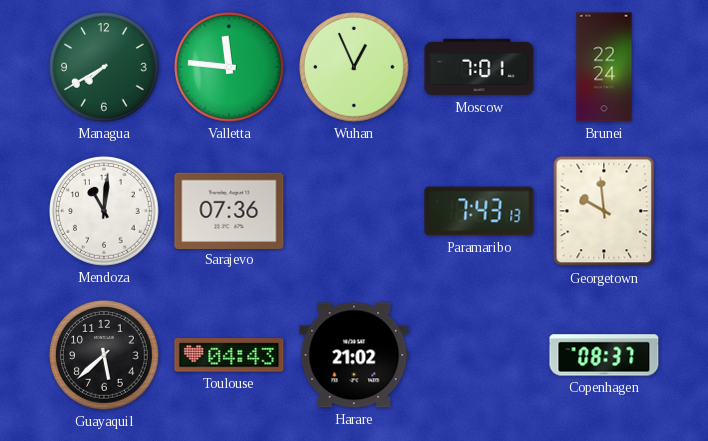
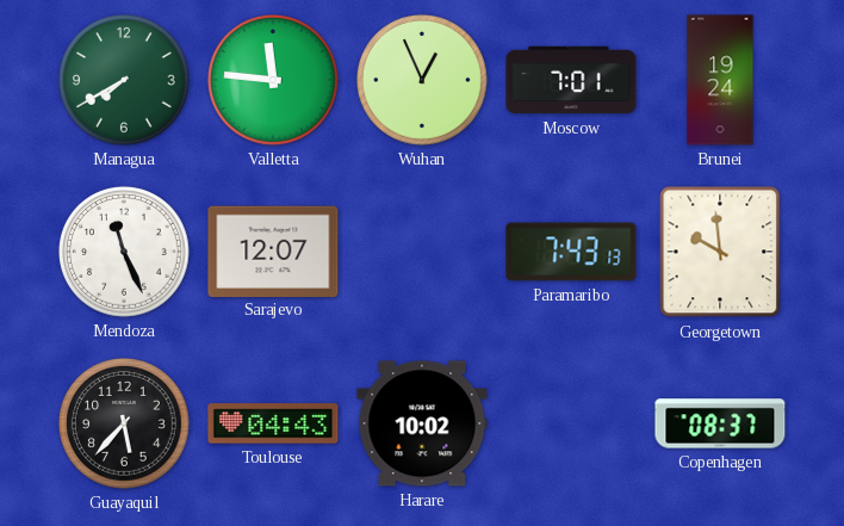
Brunei: 22:24 -> 19:24
Mendoza: 11:01 -> 11:26
Sarajevo: 07:36 -> 12:07
Guayaquil: 5:38 -> 5:37
Harare: 21:02 -> 10:02
